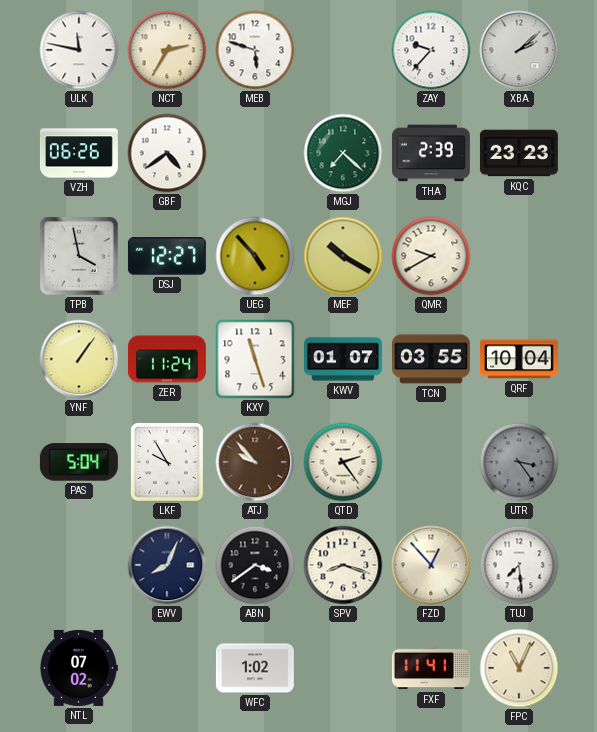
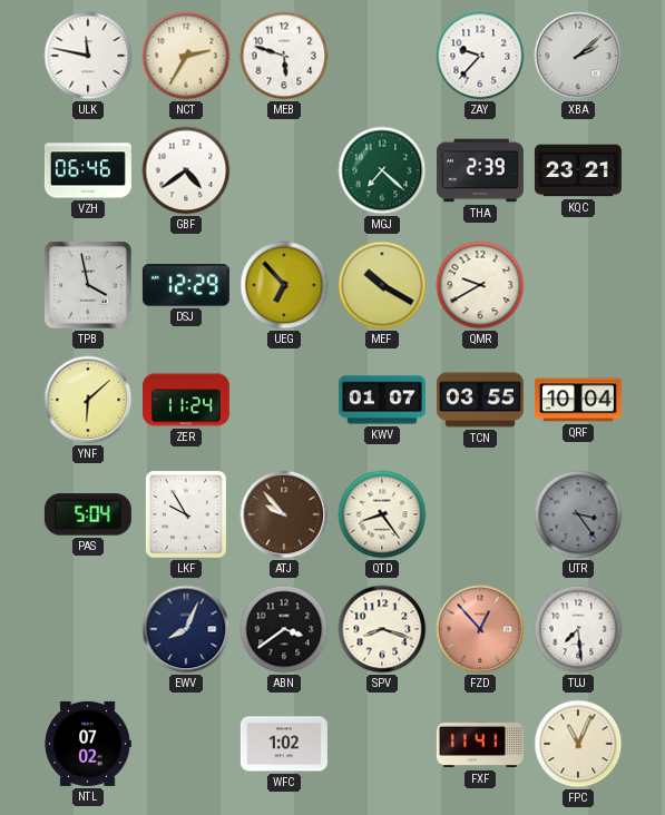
VZH: 06:26 -> 06:46
KQC: 23:23 -> 23:21
DSJ: 12:27 -> 12:29
UEG: 4:53 -> 6:53
YNF: 1:06 -> 6:08
KXY: 11:27 -> none
QTD: 2:24 -> 8:24
FZD dial: cream -> salmon
